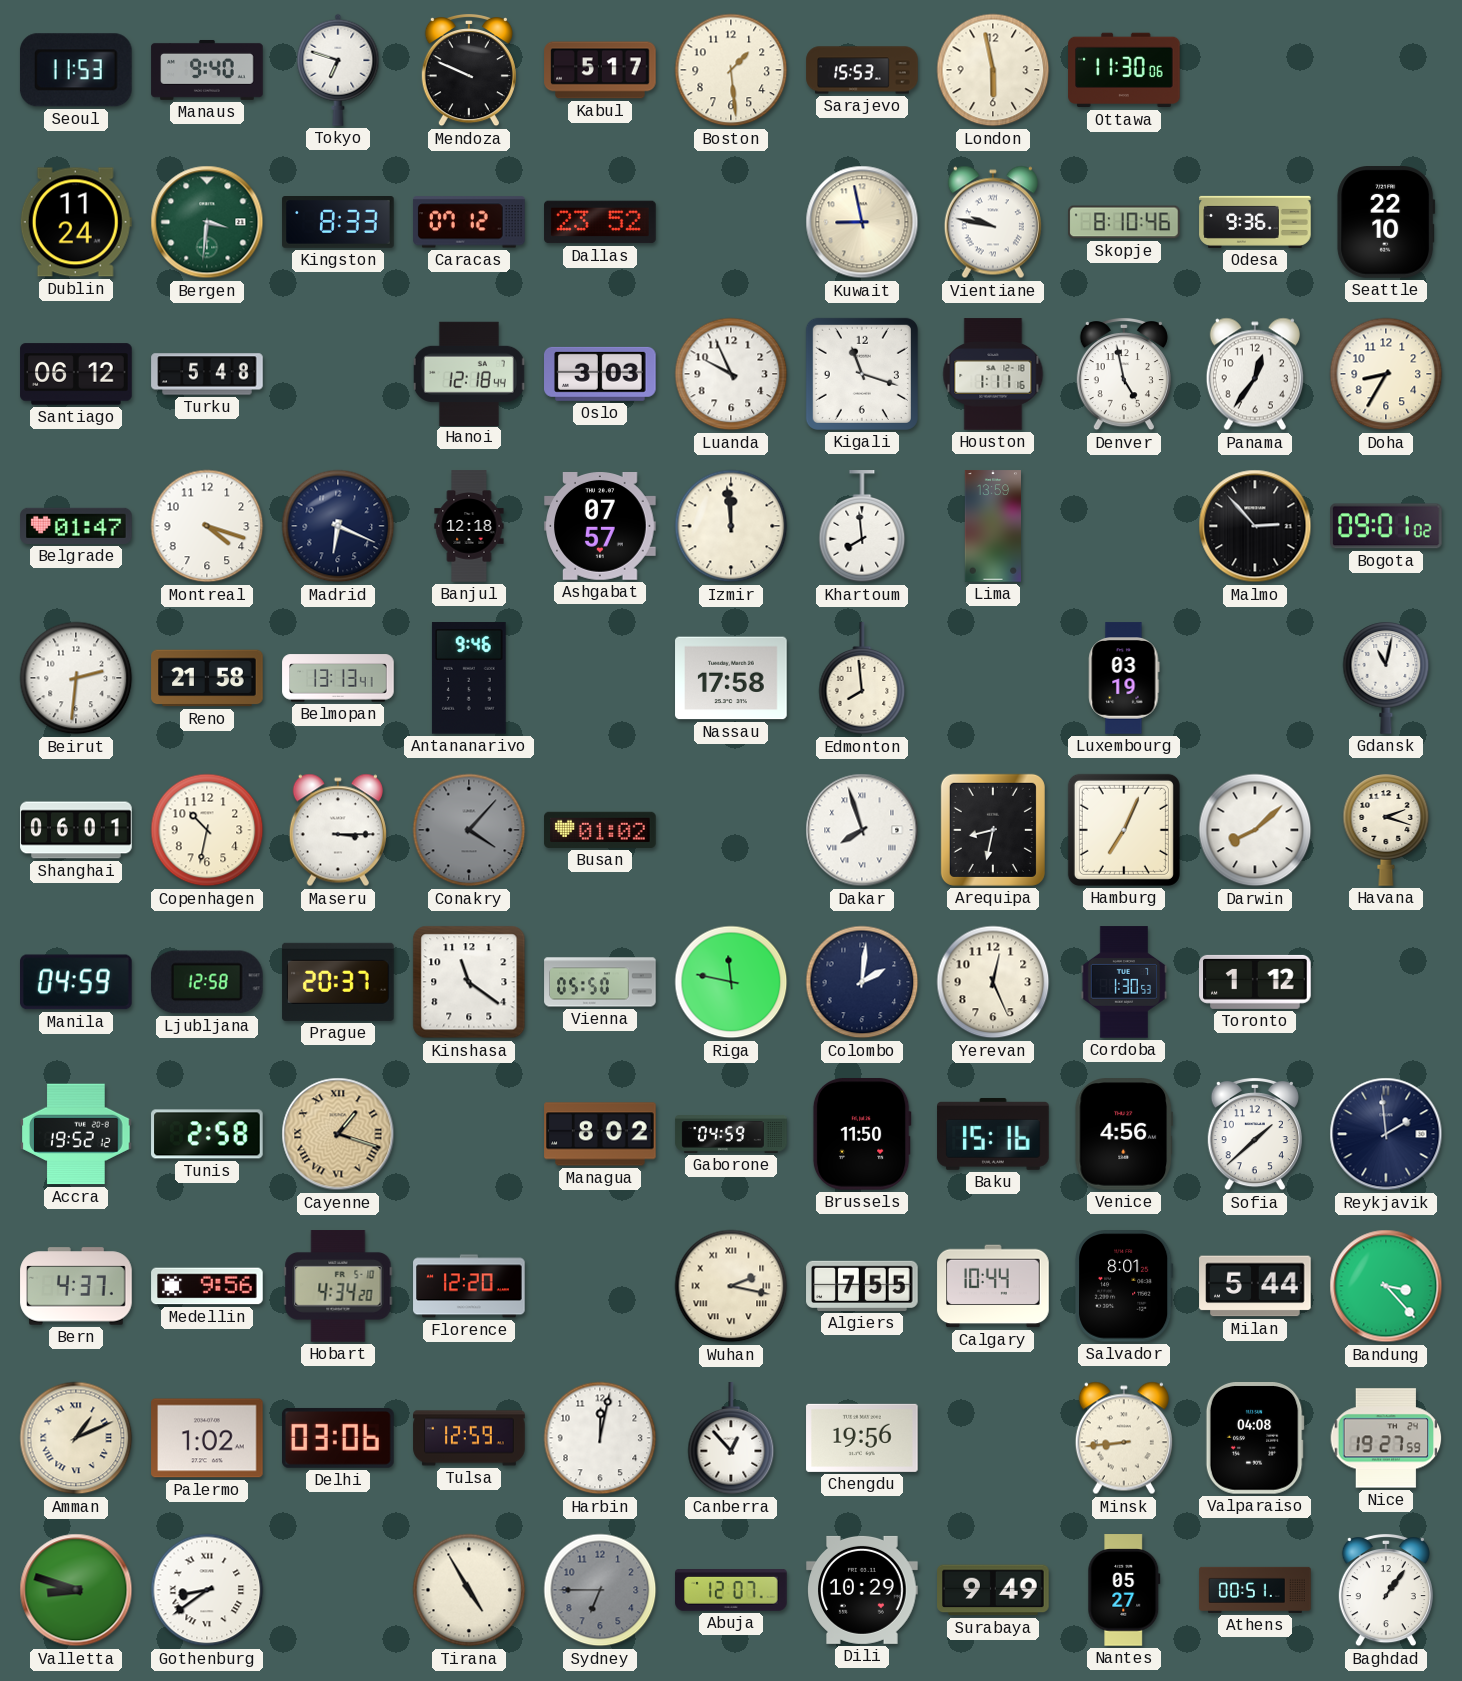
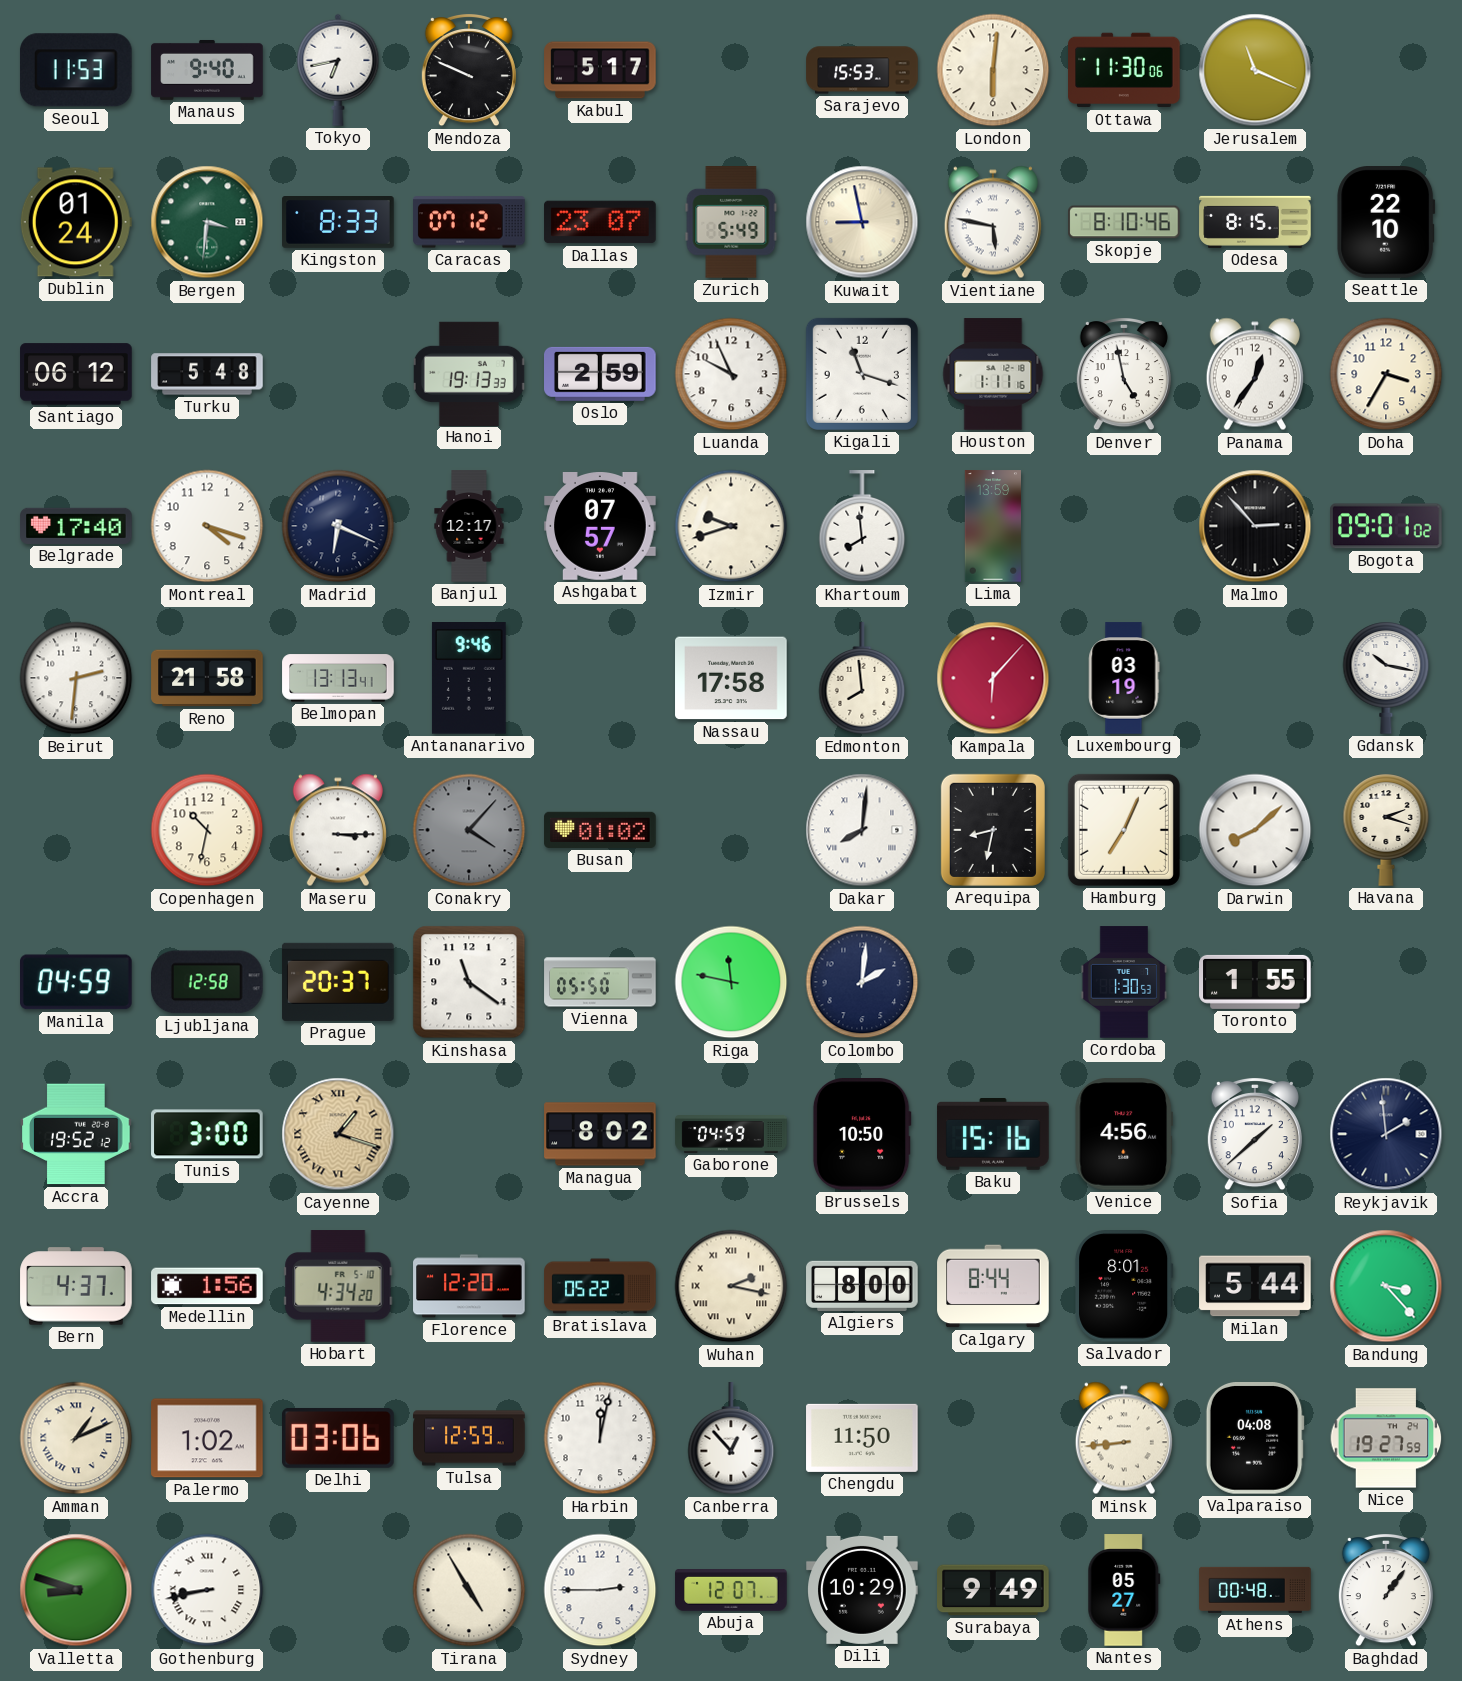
Tokyo: 6:48 -> 6:43
Boston: 1:29 -> none
London: 5:58 -> 6:01
Jerusalem: none -> 11:19
Dublin: 11:24 -> 01:24
Dallas: 23:52 -> 23:07
Zurich: none -> 5:49
Vientiane: 9:47 -> 5:47
Odesa: 9:36 -> 8:15
Hanoi: 12:18 -> 19:13
Oslo: 3:03 -> 2:59
Doha: 8:35 -> 3:35
Belgrade: 01:47 -> 17:40
Banjul: 12:18 -> 12:17
Izmir: 11:59 -> 9:42
Kampala: none -> 6:07
Gdansk: 11:02 -> 10:17
Shanghai: 06:01 -> none
Dakar: 7:57 -> 8:01
Yerevan: 12:26 -> none
Toronto: 1:12 -> 1:55
Tunis: 2:58 -> 3:00
Brussels: 11:50 -> 10:50
Medellin: 9:56 -> 1:56
Bratislava: none -> 05:22
Algiers: 7:55 -> 8:00
Calgary: 10:44 -> 8:44
Chengdu: 19:56 -> 11:50
Gothenburg: 8:39 -> 8:43
Sydney: 6:45 -> 2:45
Sydney dial: grey -> white
Athens: 00:51 -> 00:48
